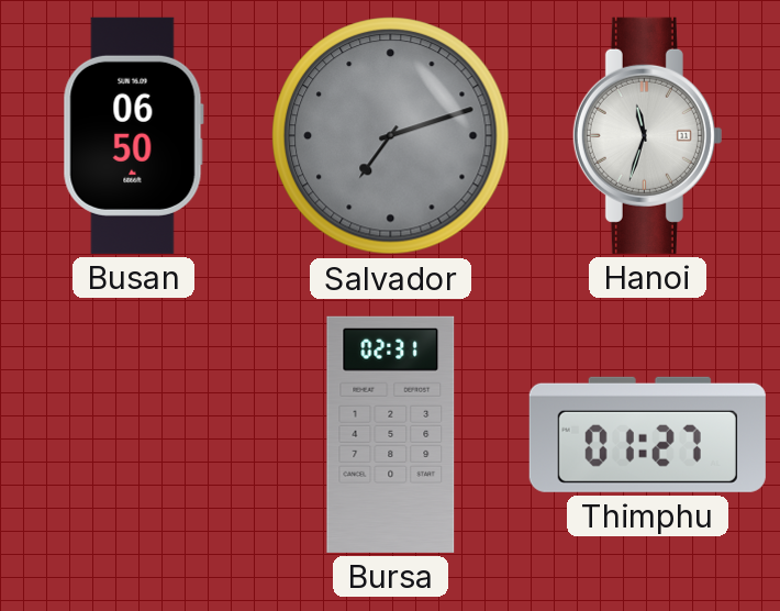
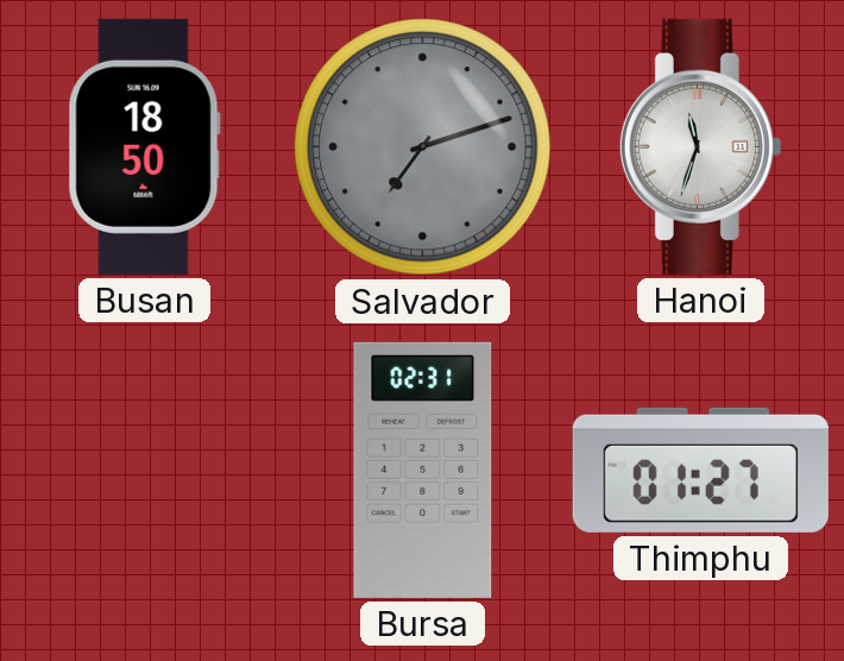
Busan: 06:50 -> 18:50
